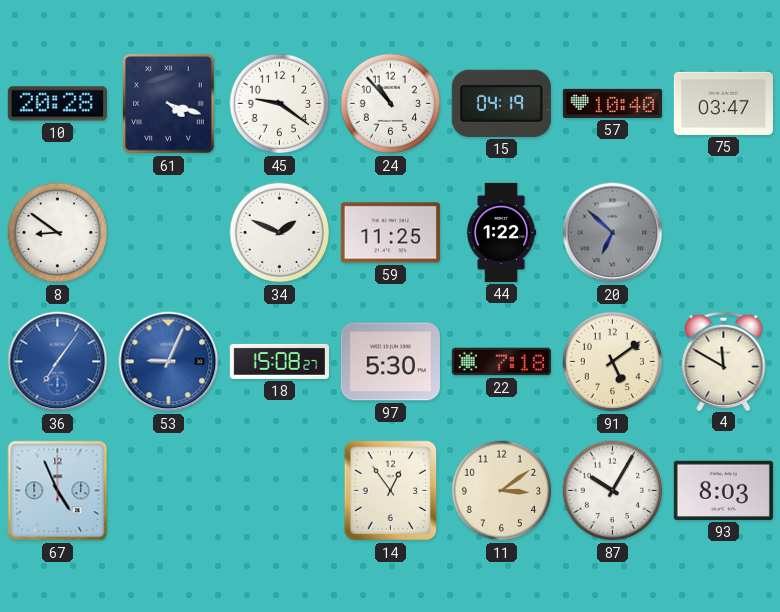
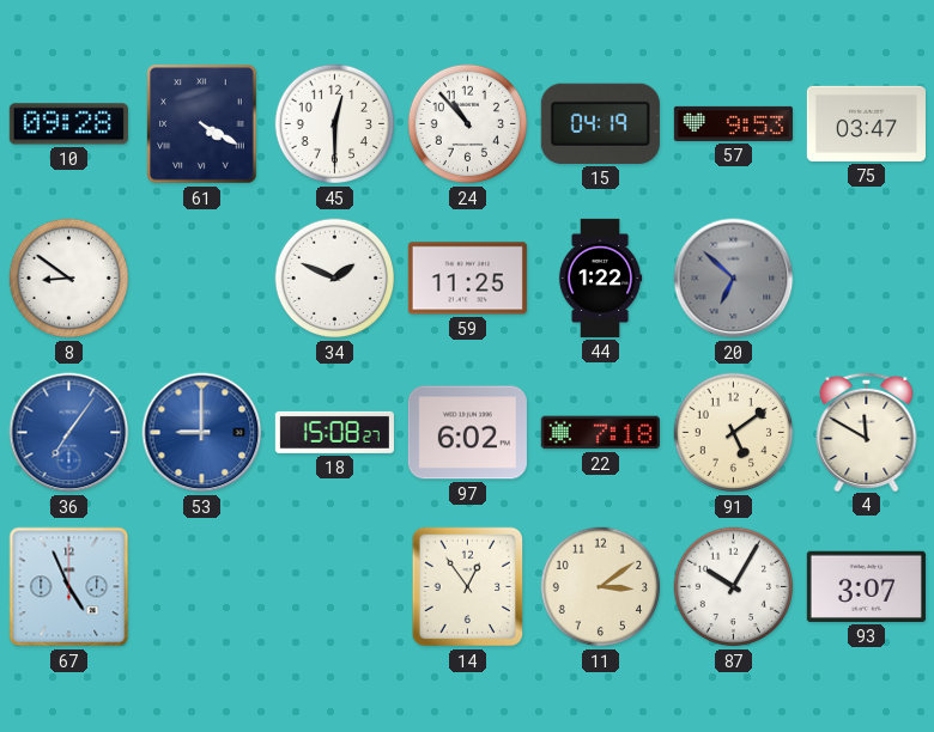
10: 20:28 -> 09:28
61: 4:18 -> 4:20
45: 9:21 -> 12:30
57: 10:40 -> 9:53
53: 9:04 -> 9:00
97: 5:30 -> 6:02
93: 8:03 -> 3:07
